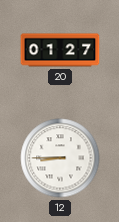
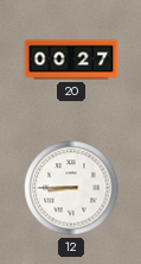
20: 01:27 -> 00:27
